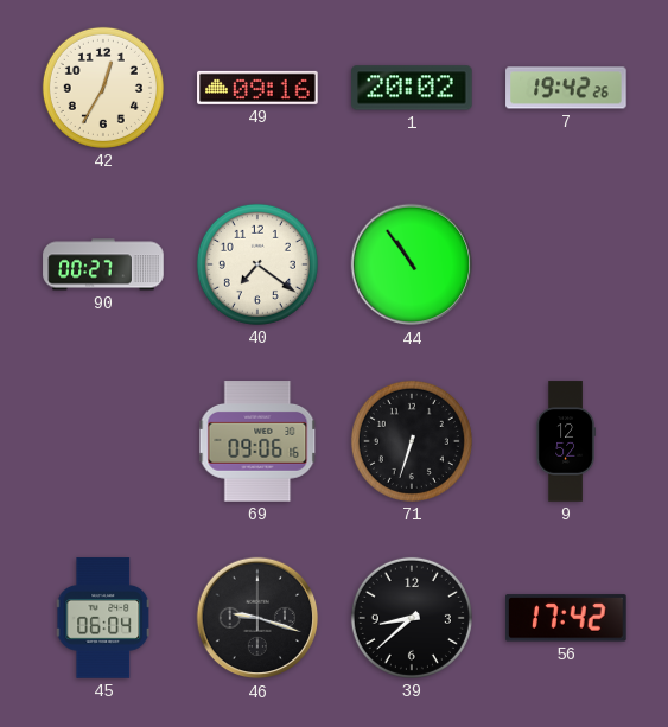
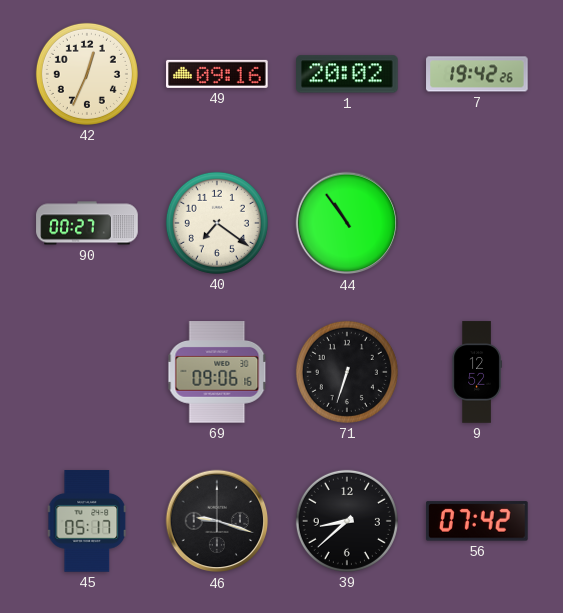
42: 12:35 -> 12:34
45: 06:04 -> 05:17
56: 17:42 -> 07:42
